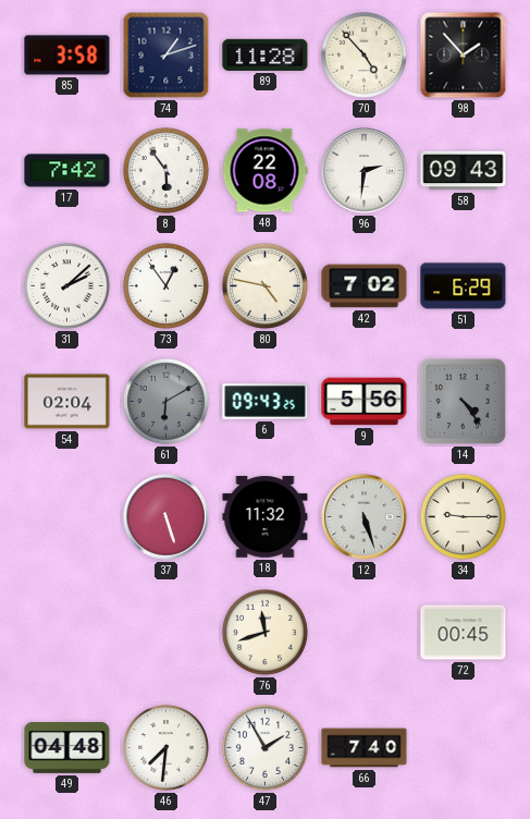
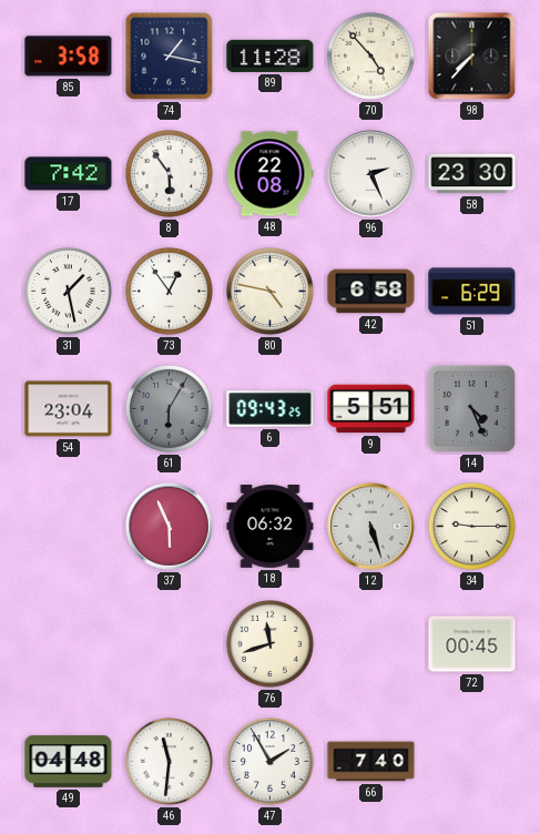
74: 1:12 -> 1:17
98: 1:53 -> 7:37
96: 2:31 -> 2:26
58: 09:43 -> 23:30
31: 2:08 -> 1:28
42: 7:02 -> 6:58
54: 02:04 -> 23:04
61: 6:10 -> 6:05
9: 5:56 -> 5:51
14: 4:24 -> 4:26
37: 5:27 -> 5:56
18: 11:32 -> 06:32
46: 7:31 -> 11:31
